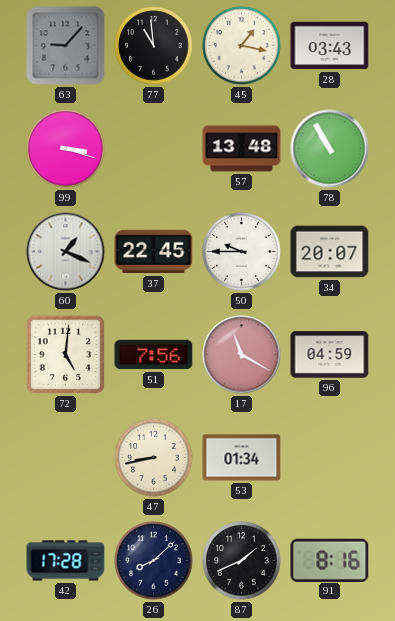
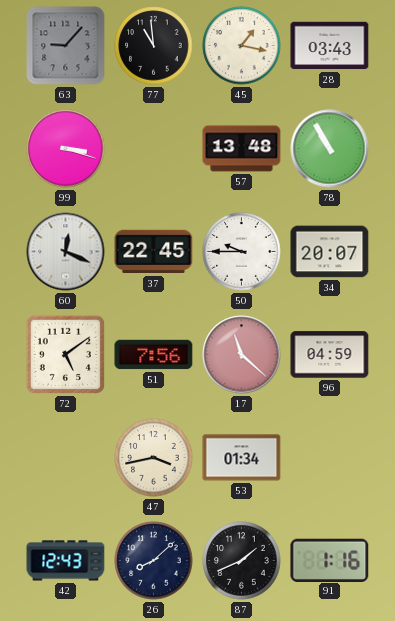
60: 1:19 -> 12:19
72: 5:01 -> 5:09
17: 11:20 -> 11:22
47: 8:43 -> 3:43
42: 17:28 -> 12:43
91: 8:16 -> 1:16
